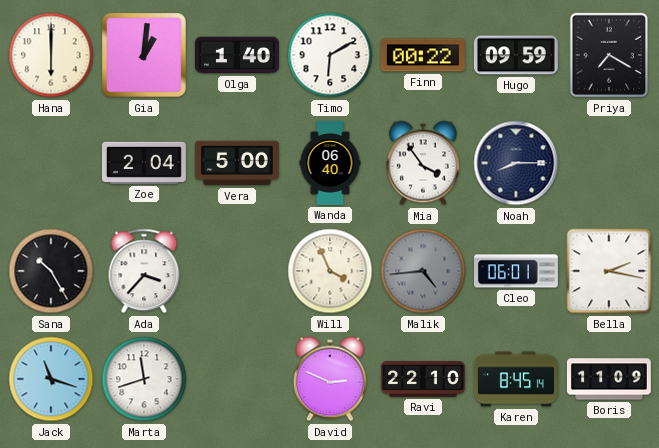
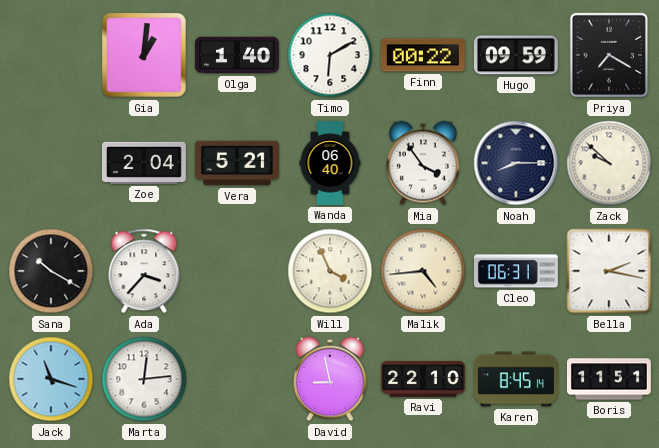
Hana: 6:00 -> none
Vera: 5:00 -> 5:21
Zack: none -> 9:52
Sana: 10:25 -> 10:20
Malik dial: grey -> cream
Cleo: 06:01 -> 06:31
Marta: 11:42 -> 12:14
David: 2:49 -> 8:58
Boris: 11:09 -> 11:51
